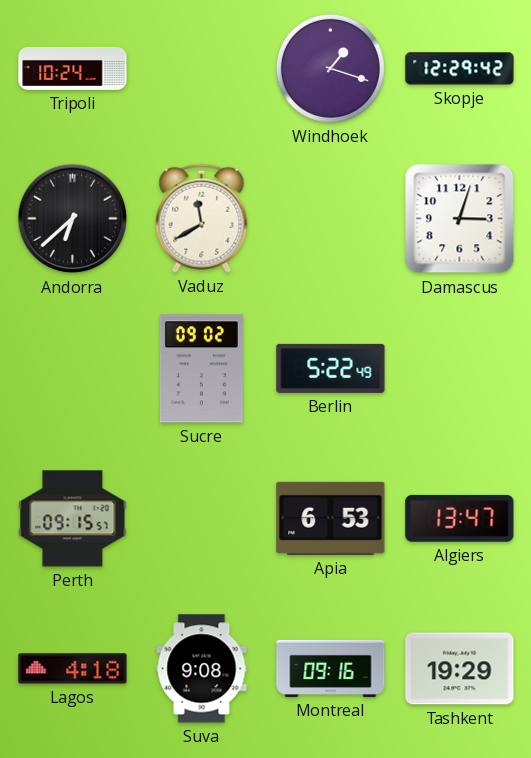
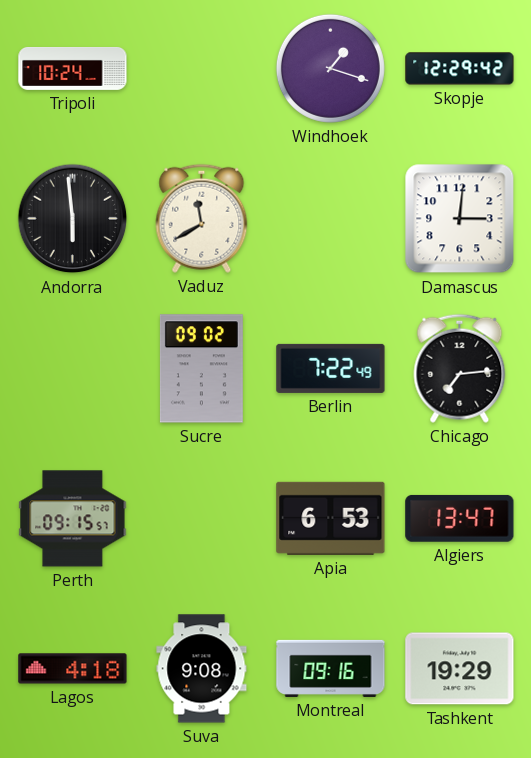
Andorra: 6:38 -> 5:59
Damascus: 3:03 -> 3:01
Berlin: 5:22 -> 7:22
Chicago: none -> 7:14
